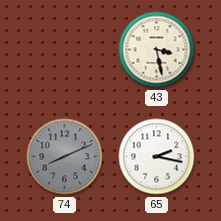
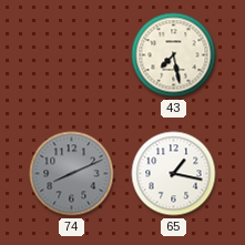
43: 3:28 -> 7:28
65: 2:17 -> 1:17
